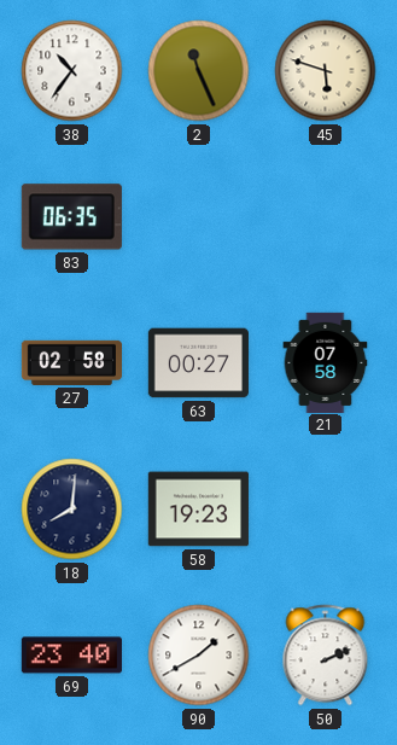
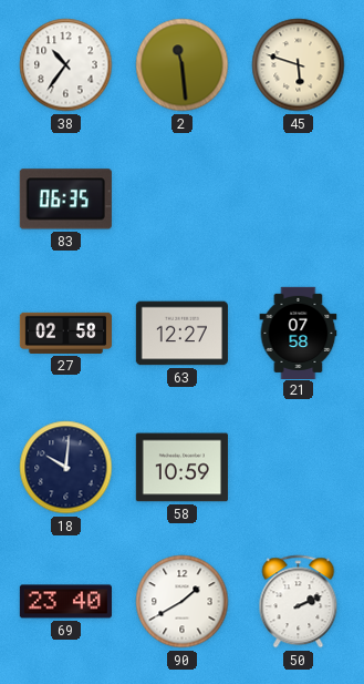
2: 11:26 -> 11:29
63: 00:27 -> 12:27
18: 8:01 -> 10:01
58: 19:23 -> 10:59
